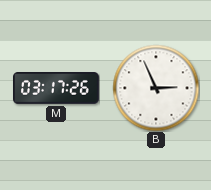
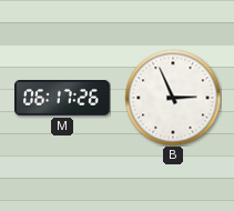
M: 03:17 -> 06:17
